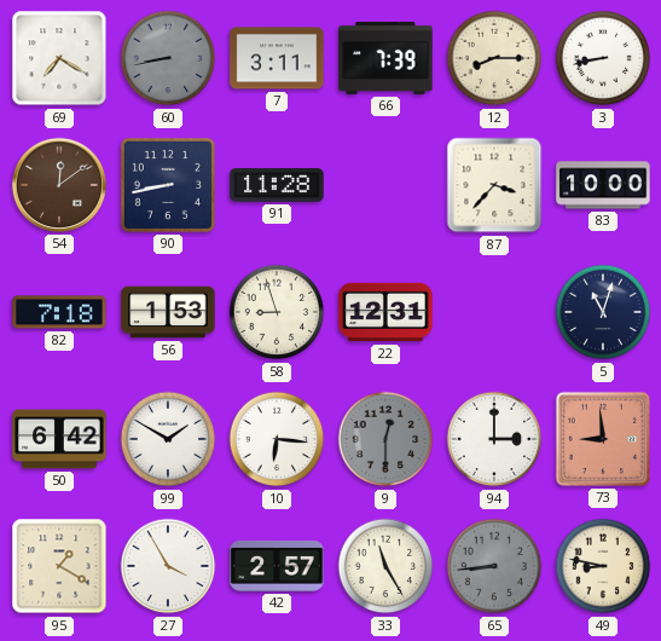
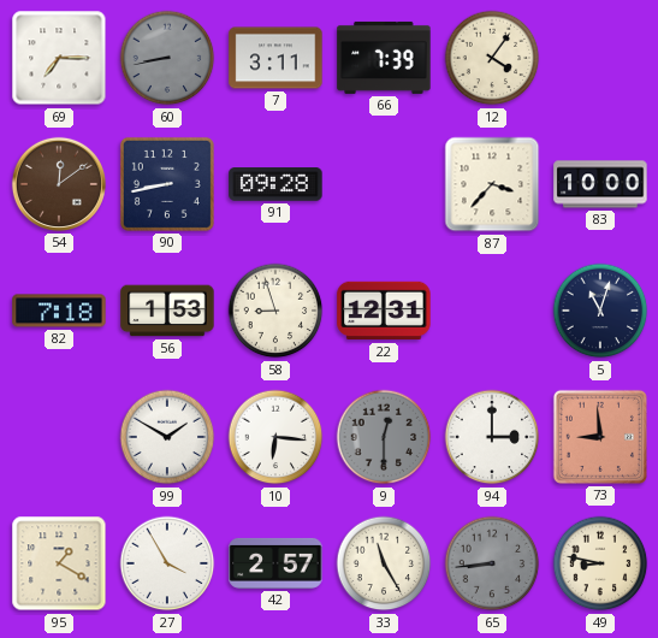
69: 7:20 -> 7:15
12: 8:15 -> 4:06
3: 8:43 -> none
91: 11:28 -> 09:28
50: 6:42 -> none
